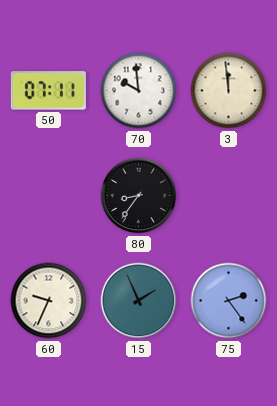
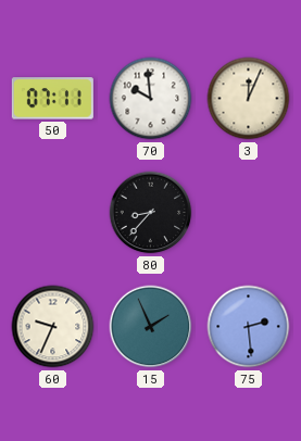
3: 11:59 -> 12:04
80: 8:36 -> 8:37
75: 2:24 -> 2:29
